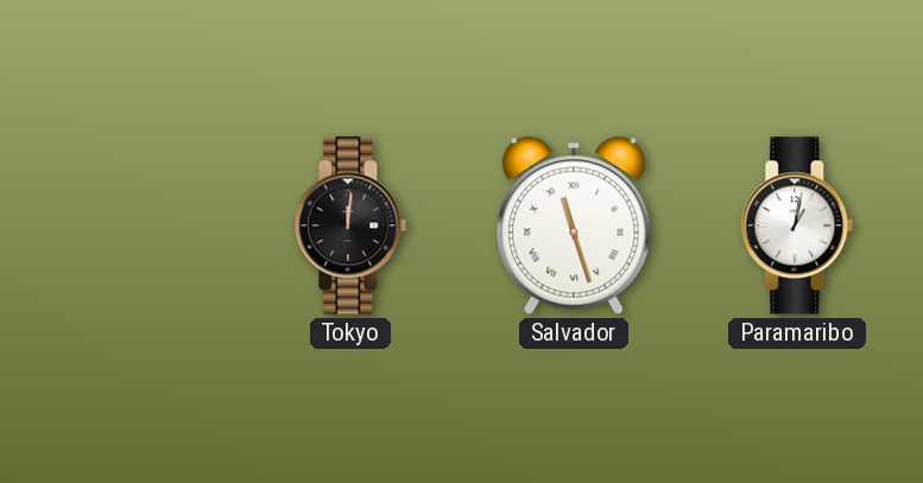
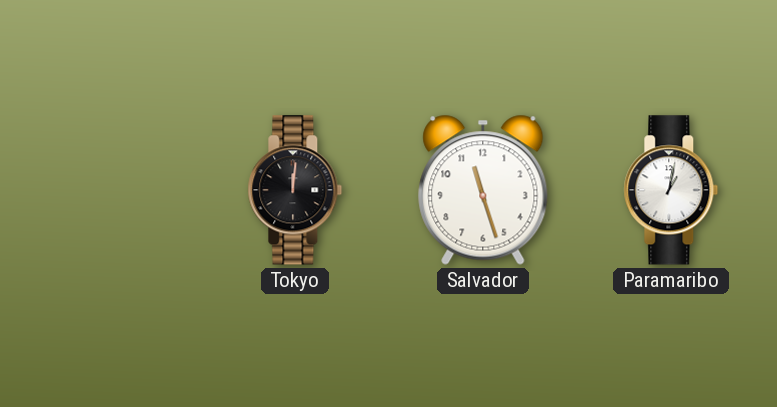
Salvador numerals: Roman -> Arabic
